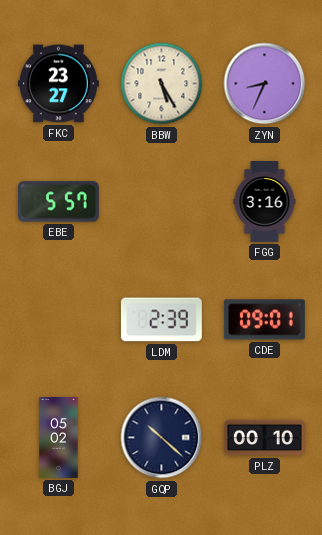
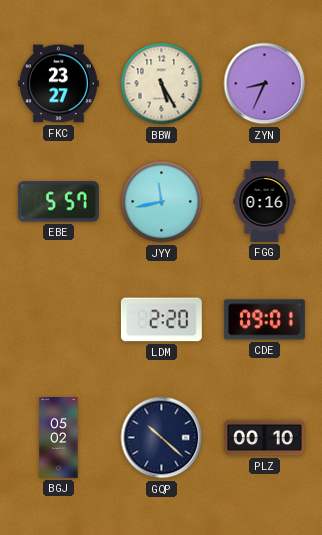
JYY: none -> 11:43
FGG: 3:16 -> 0:16
LDM: 2:39 -> 2:20
